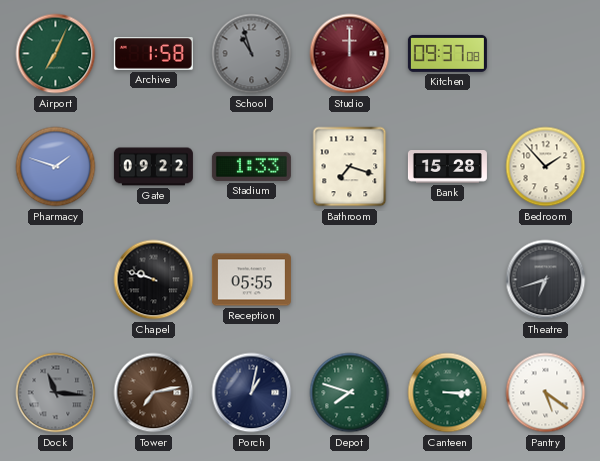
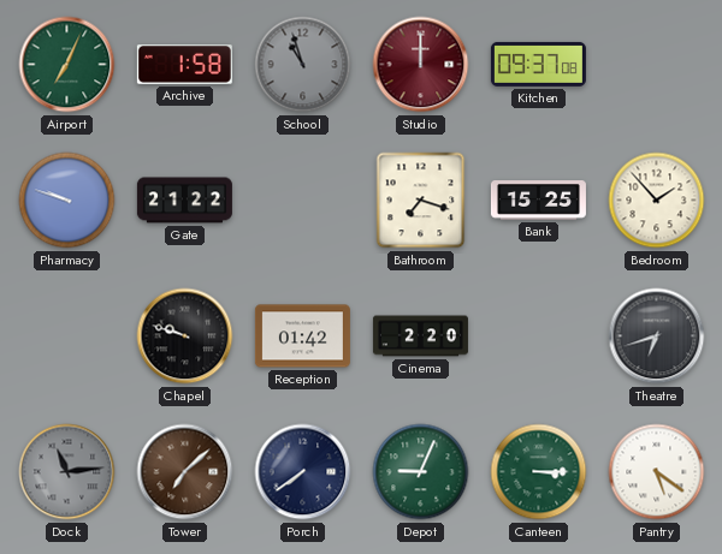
Pharmacy: 1:48 -> 9:48
Gate: 09:22 -> 21:22
Stadium: 1:33 -> none
Bank: 15:28 -> 15:25
Reception: 05:55 -> 01:42
Cinema: none -> 2:20
Dock: 11:16 -> 11:14
Tower: 7:13 -> 7:08
Porch: 1:02 -> 7:39
Depot: 7:48 -> 9:04
